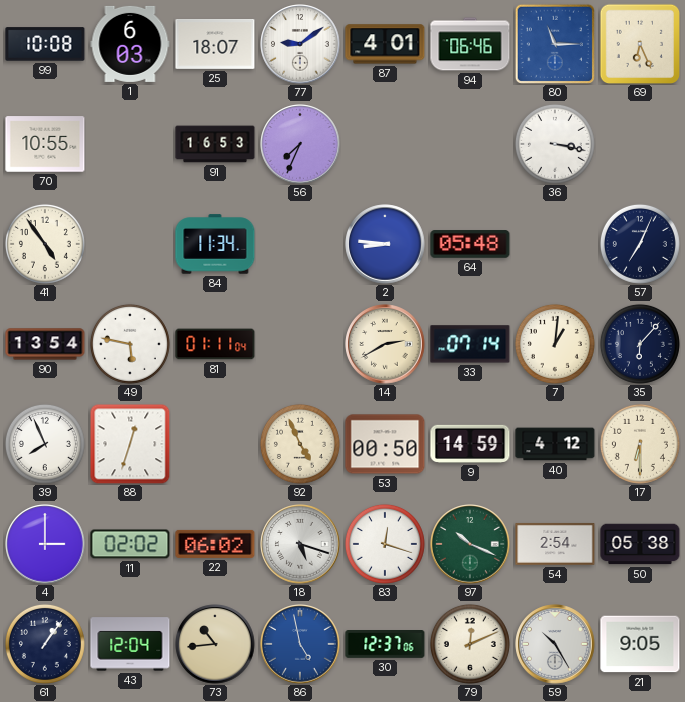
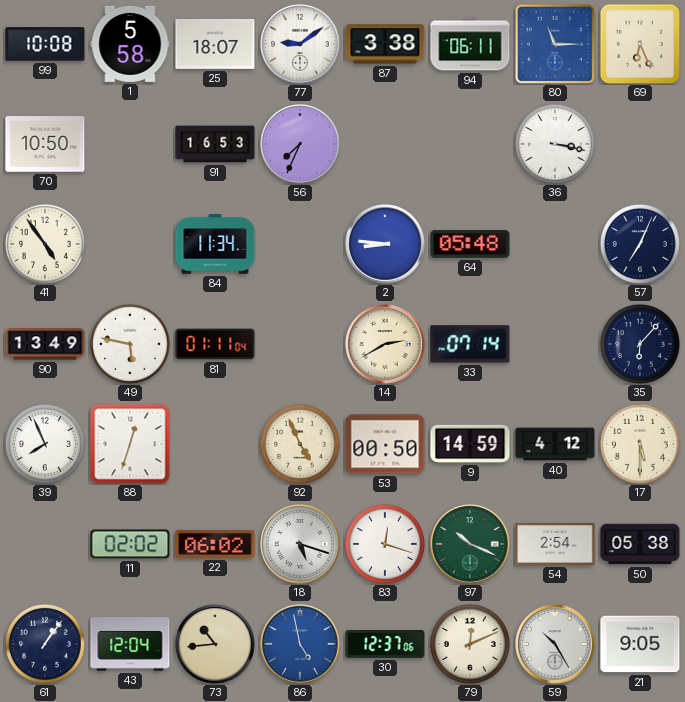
1: 6:03 -> 5:58
87: 4:01 -> 3:38
94: 06:46 -> 06:11
70: 10:55 -> 10:50
90: 13:54 -> 13:49
7: 1:01 -> none
17: 6:30 -> 5:30
4: 3:00 -> none
